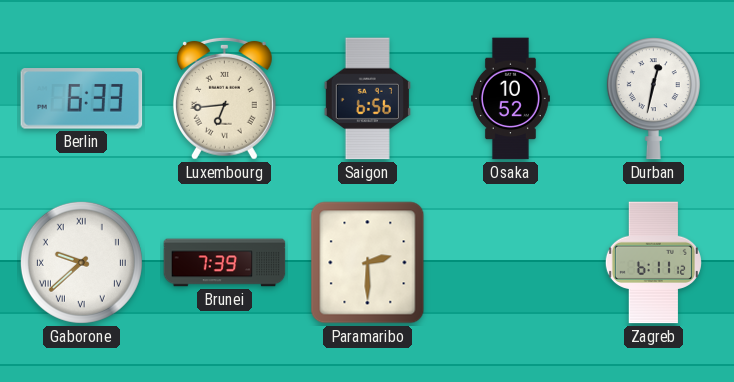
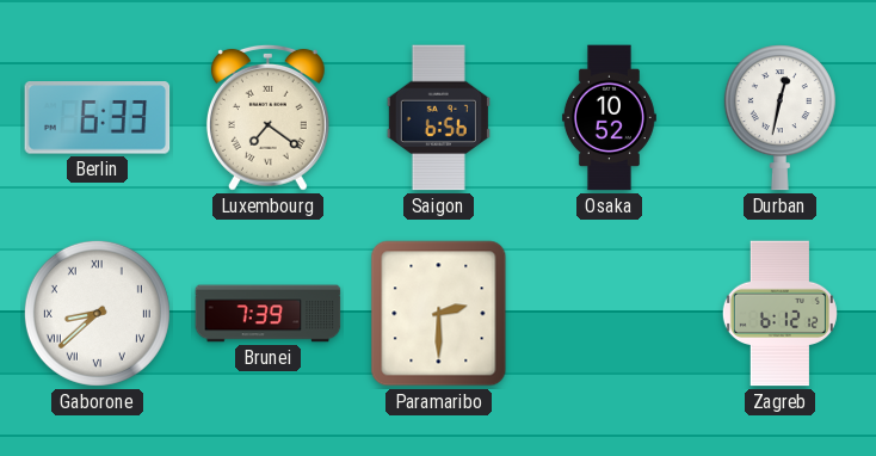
Luxembourg: 6:44 -> 7:21
Gaborone: 9:38 -> 8:38
Zagreb: 6:11 -> 6:12
